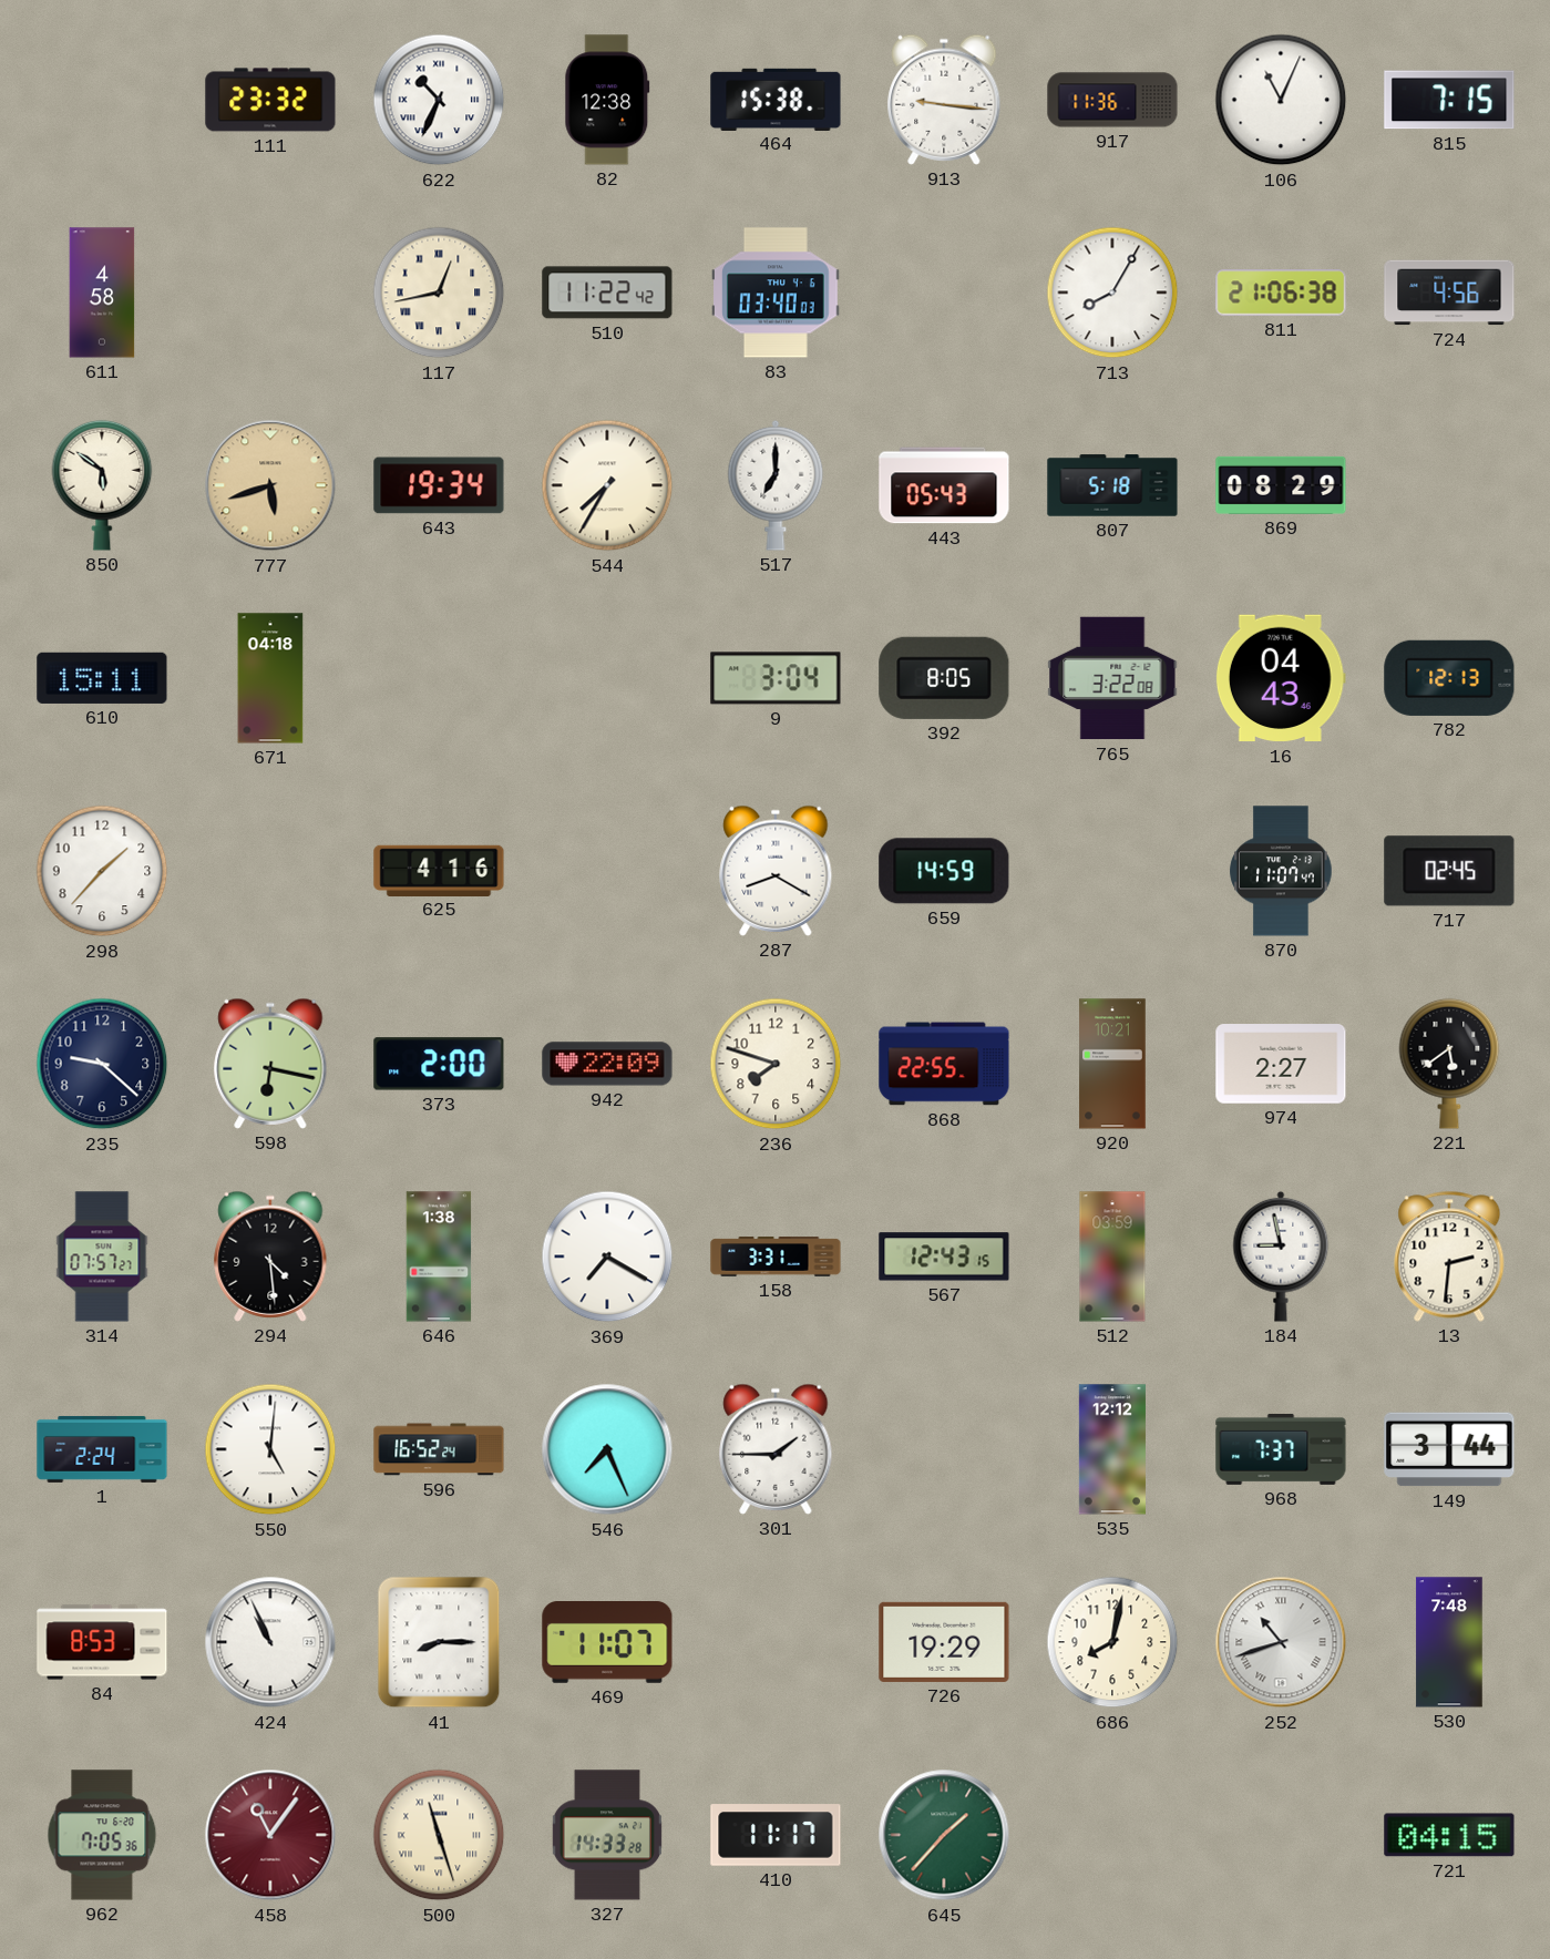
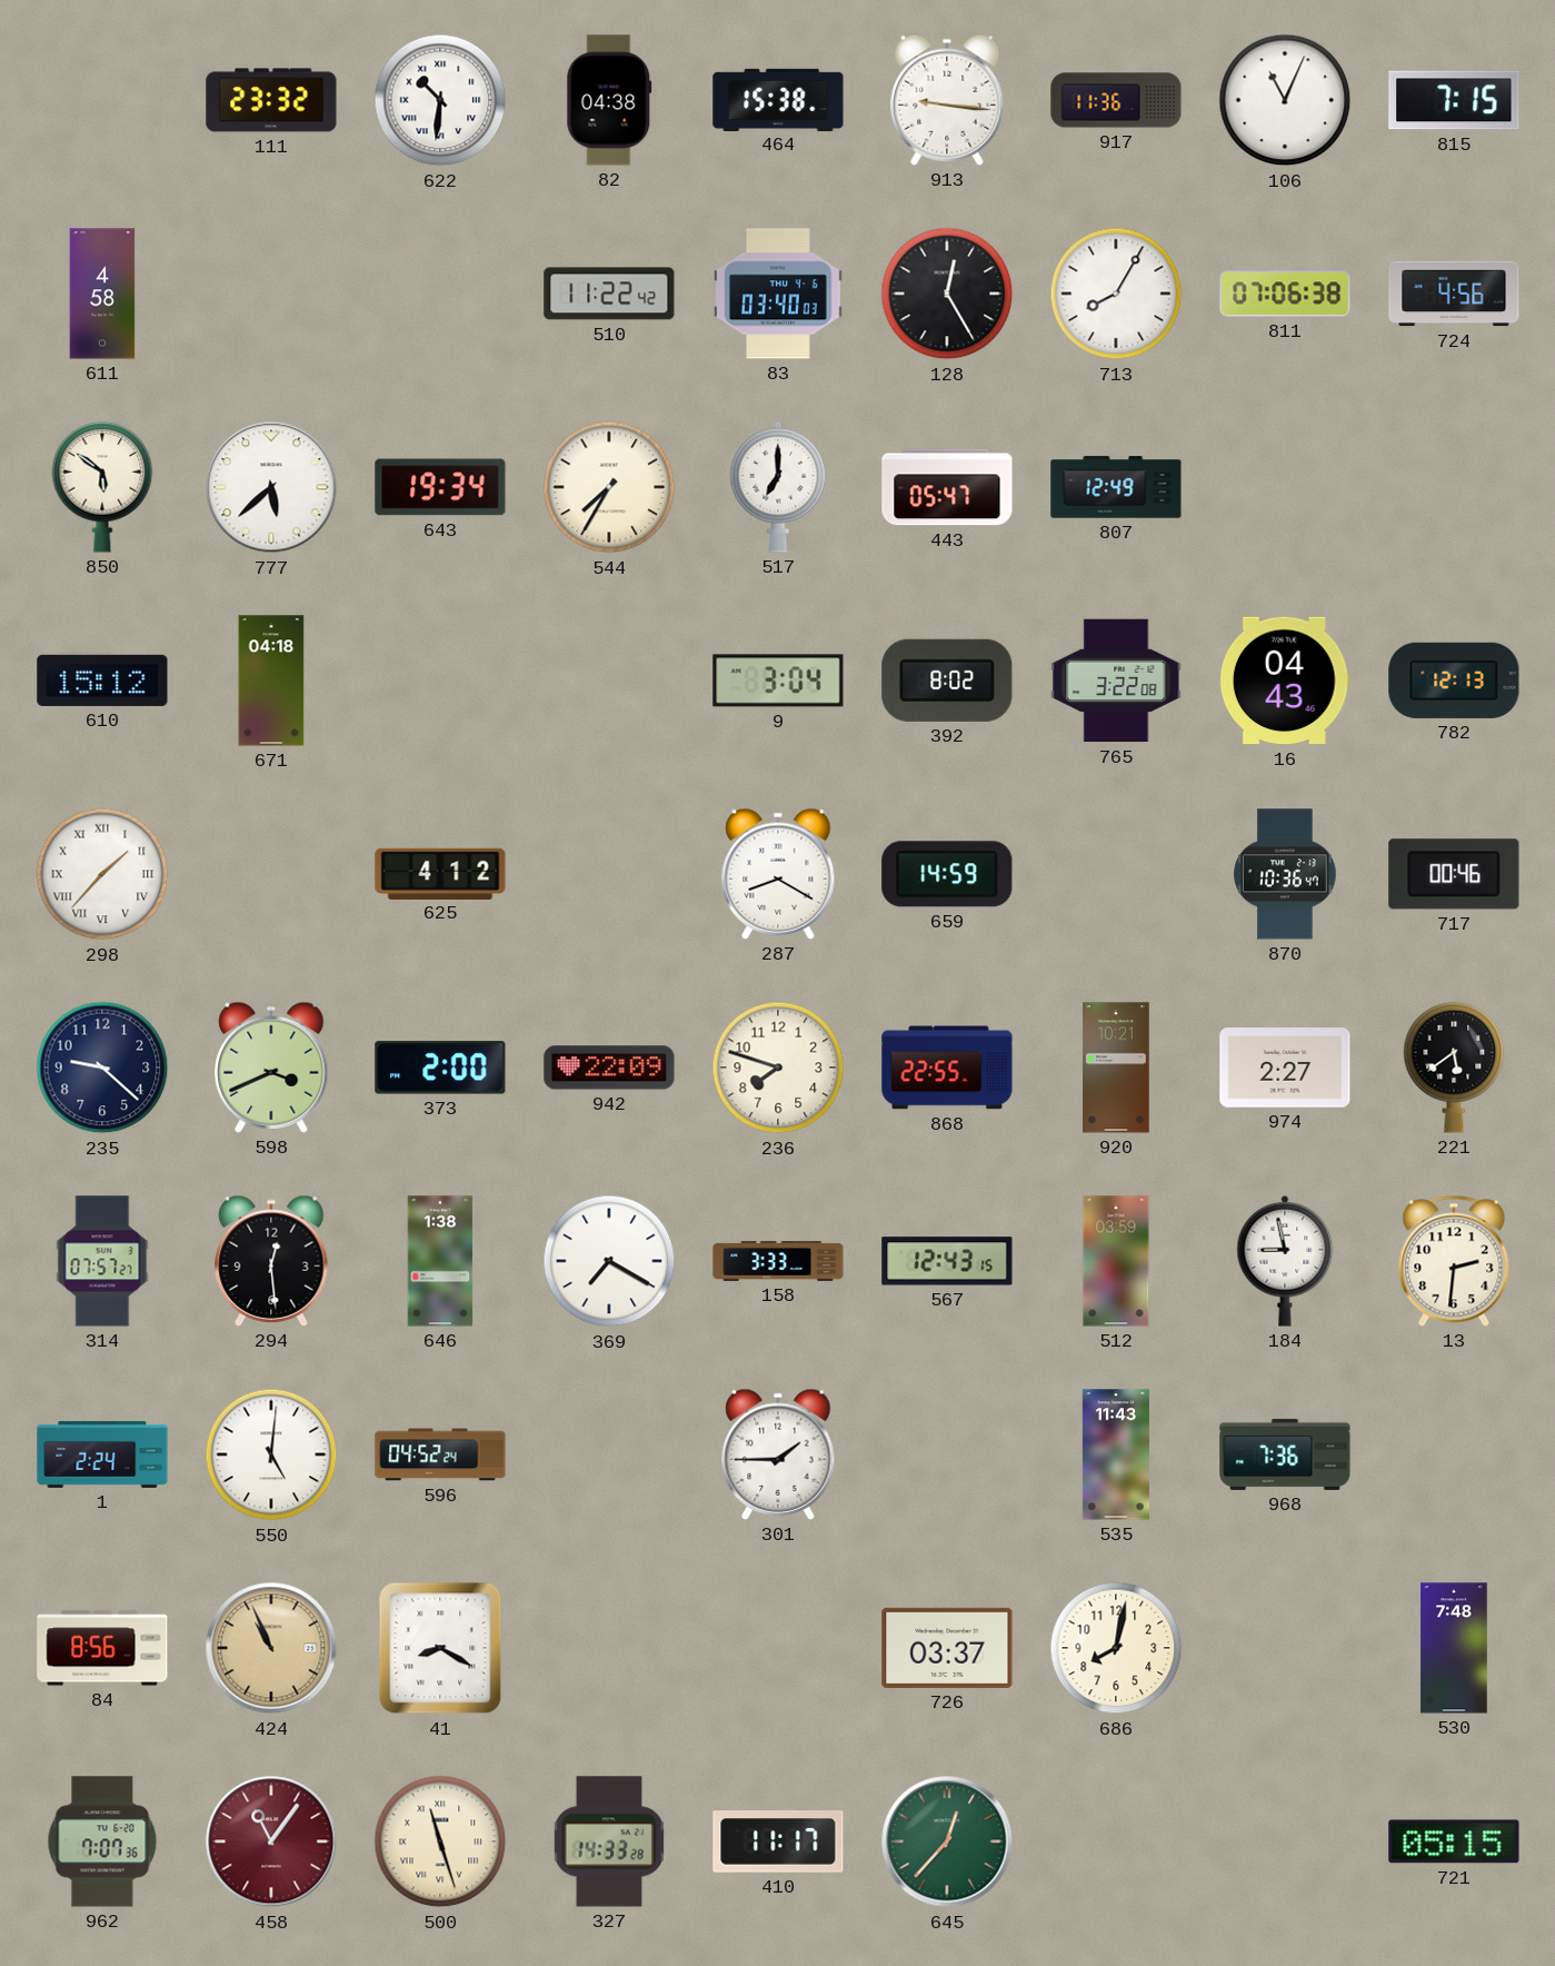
622: 10:34 -> 10:31
82: 12:38 -> 04:38
117: 12:43 -> none
128: none -> 12:25
811: 21:06 -> 07:06
777: 5:42 -> 5:38
777 dial: champagne -> white
443: 05:43 -> 05:47
807: 5:18 -> 12:49
869: 08:29 -> none
610: 15:11 -> 15:12
392: 8:05 -> 8:02
298 numerals: Arabic -> Roman
625: 4:16 -> 4:12
870: 11:07 -> 10:36
717: 02:45 -> 00:46
598: 6:17 -> 3:41
294: 4:29 -> 12:29
158: 3:31 -> 3:33
596: 16:52 -> 04:52
546: 7:26 -> none
535: 12:12 -> 11:43
968: 7:37 -> 7:36
149: 3:44 -> none
84: 8:53 -> 8:56
424 dial: white -> champagne
41: 8:15 -> 8:20
469: 11:07 -> none
726: 19:29 -> 03:37
252: 10:42 -> none
962: 7:05 -> 7:07
645: 1:37 -> 12:37
721: 04:15 -> 05:15
